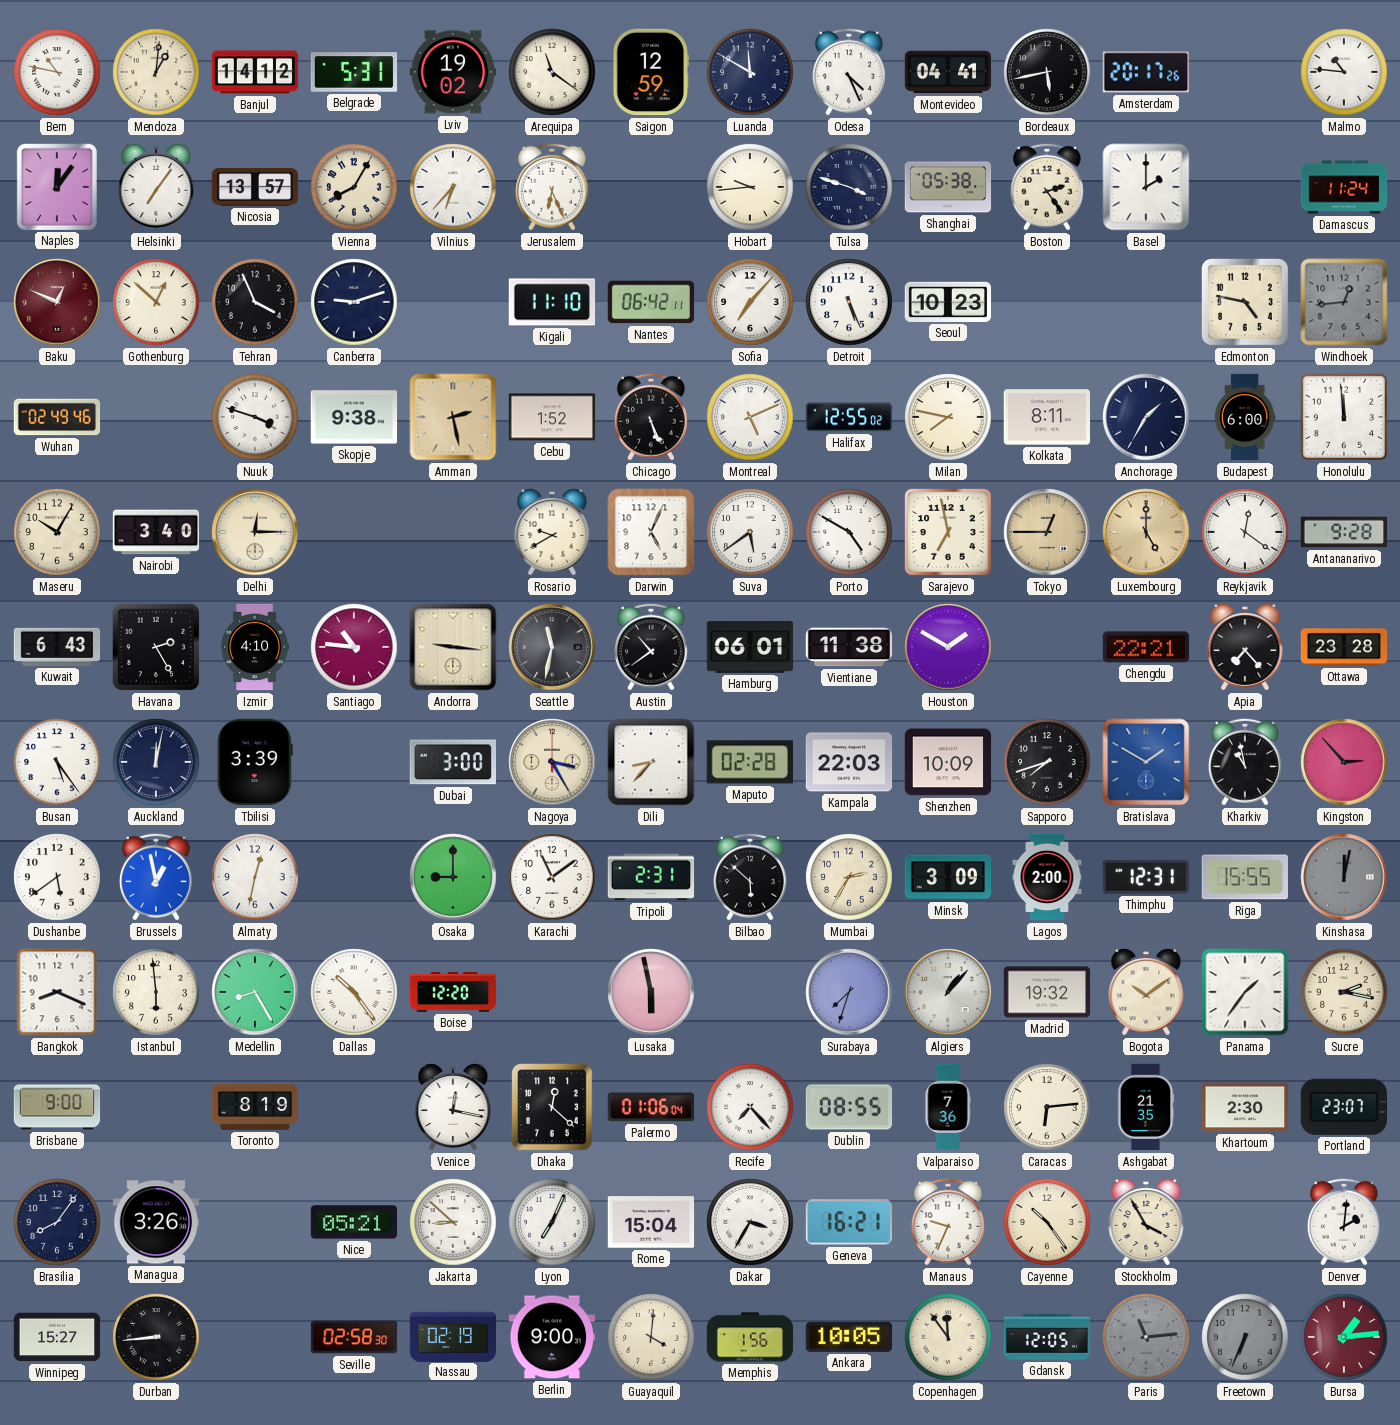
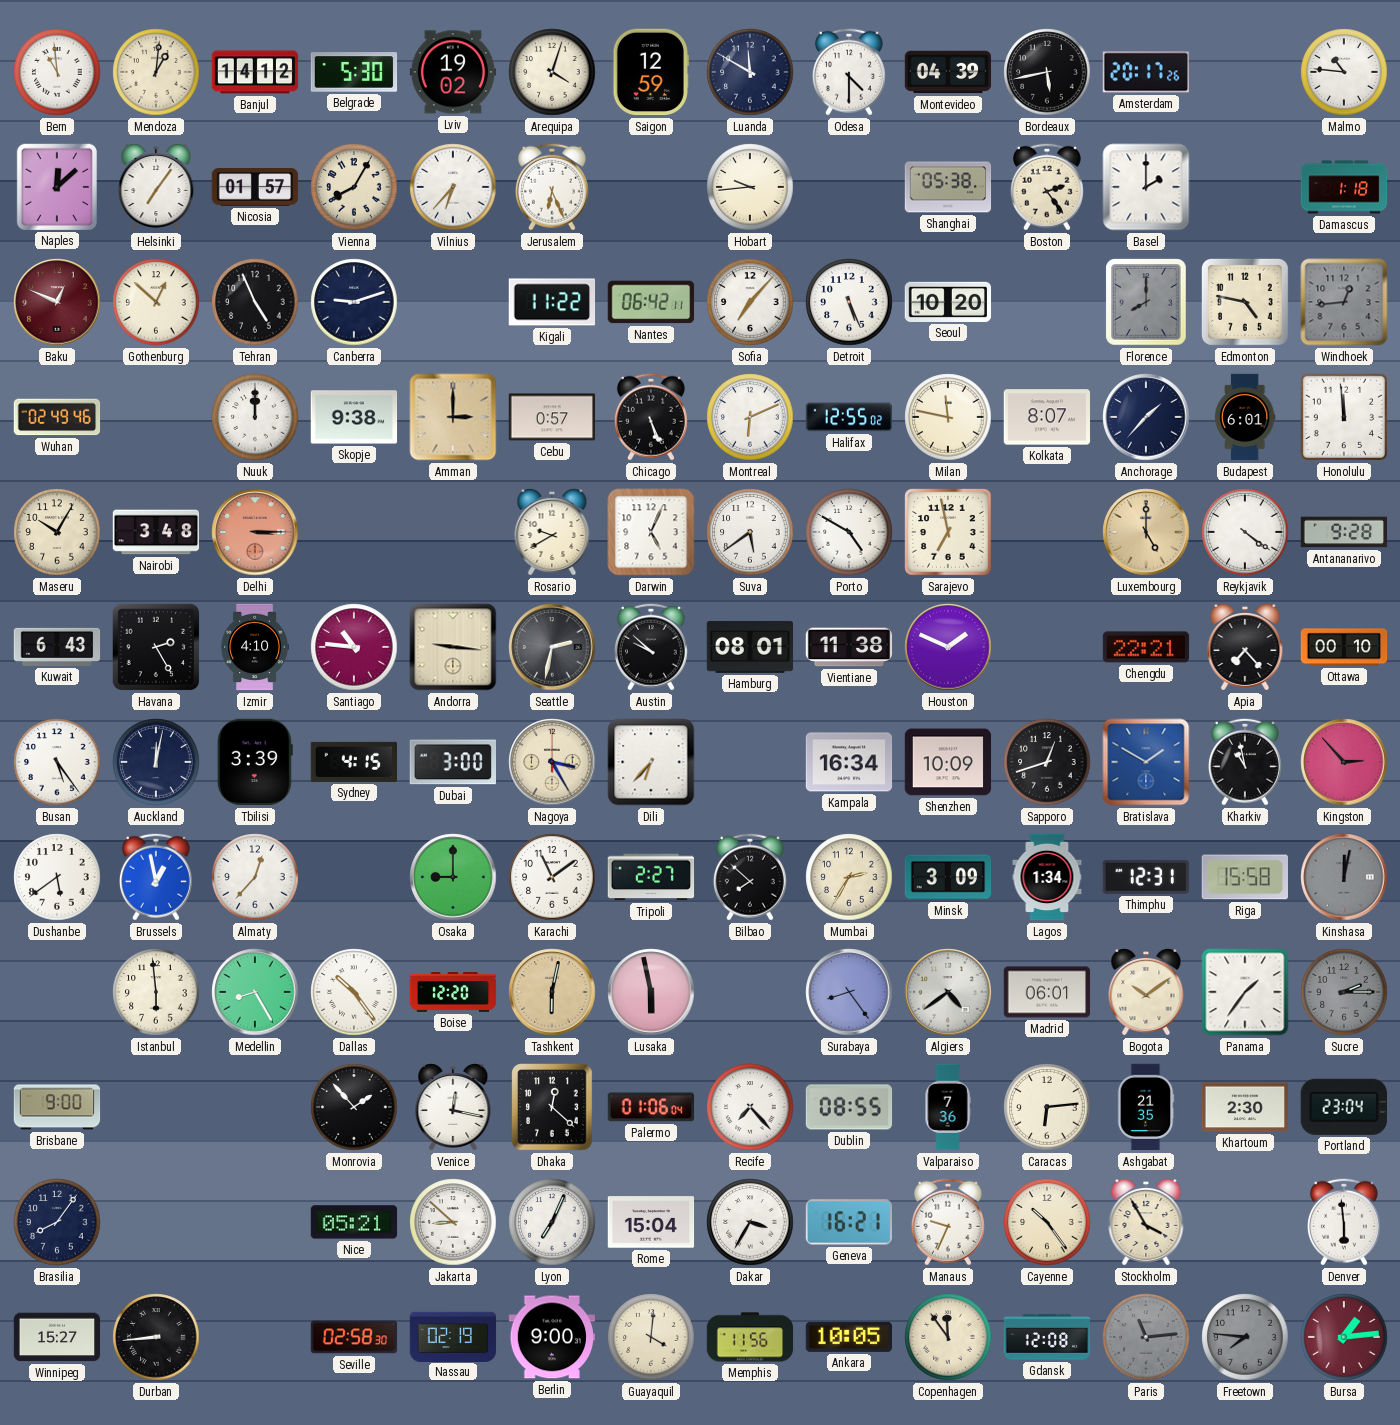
Bern: 10:47 -> 10:59
Belgrade: 5:31 -> 5:30
Arequipa: 11:21 -> 4:03
Odesa: 4:26 -> 4:30
Montevideo: 04:41 -> 04:39
Naples: 12:06 -> 12:08
Nicosia: 13:57 -> 01:57
Tulsa: 3:48 -> none
Damascus: 11:24 -> 1:18
Tehran: 3:56 -> 4:56
Kigali: 11:10 -> 11:22
Seoul: 10:23 -> 10:20
Florence: none -> 8:00
Nuuk: 3:48 -> 12:00
Amman: 2:28 -> 3:00
Cebu: 1:52 -> 0:57
Montreal: 5:11 -> 6:11
Milan: 7:47 -> 11:47
Kolkata: 8:11 -> 8:07
Anchorage: 1:35 -> 1:37
Budapest: 6:00 -> 6:01
Nairobi: 3:40 -> 3:48
Delhi: 12:15 -> 3:15
Delhi dial: cream -> salmon
Tokyo: 12:45 -> none
Reykjavik: 12:21 -> 4:21
Seattle: 11:32 -> 2:32
Austin: 10:39 -> 9:52
Hamburg: 06:01 -> 08:01
Houston: 1:50 -> 1:49
Ottawa: 23:28 -> 00:10
Sydney: none -> 4:15
Dili: 8:37 -> 6:37
Maputo: 02:28 -> none
Kampala: 22:03 -> 16:34
Sapporo: 7:42 -> 12:42
Almaty: 12:32 -> 12:37
Tripoli: 2:31 -> 2:27
Bilbao: 5:52 -> 7:52
Lagos: 2:00 -> 1:34
Riga: 15:55 -> 15:58
Bangkok: 8:19 -> none
Tashkent: none -> 6:02
Surabaya: 7:33 -> 8:24
Algiers: 1:07 -> 4:39
Madrid: 19:32 -> 06:01
Sucre: 2:17 -> 2:15
Sucre dial: cream -> grey
Toronto: 8:19 -> none
Monrovia: none -> 1:53
Portland: 23:07 -> 23:04
Managua: 3:26 -> none
Denver: 2:01 -> 5:59
Memphis: 1:56 -> 11:56
Gdansk: 12:05 -> 12:08
Freetown: 6:34 -> 7:46
